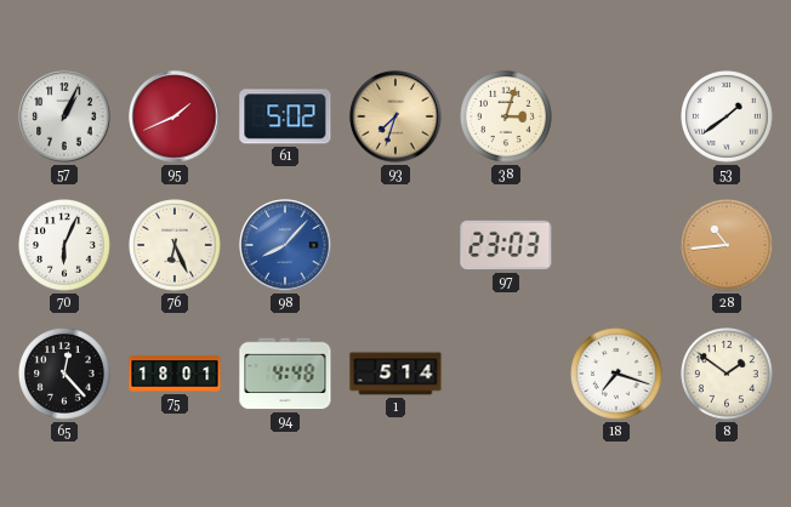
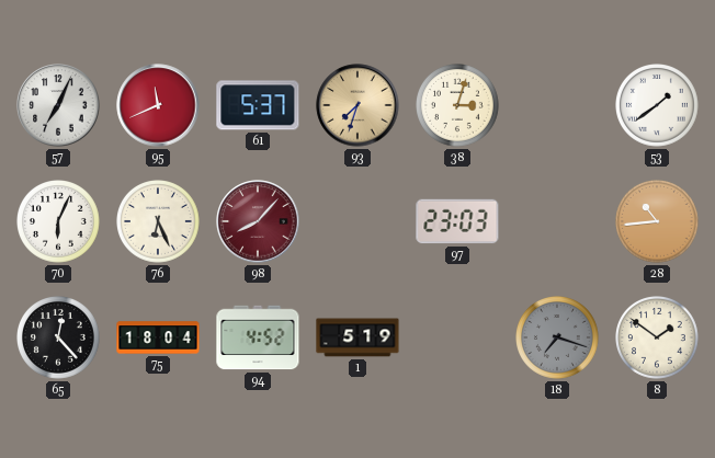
57: 1:04 -> 7:04
95: 1:41 -> 11:41
61: 5:02 -> 5:37
98 dial: blue -> burgundy
75: 18:01 -> 18:04
94: 4:48 -> 4:52
1: 5:14 -> 5:19
18 dial: white -> grey
